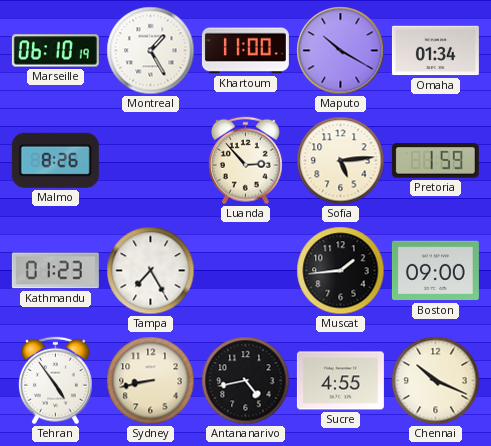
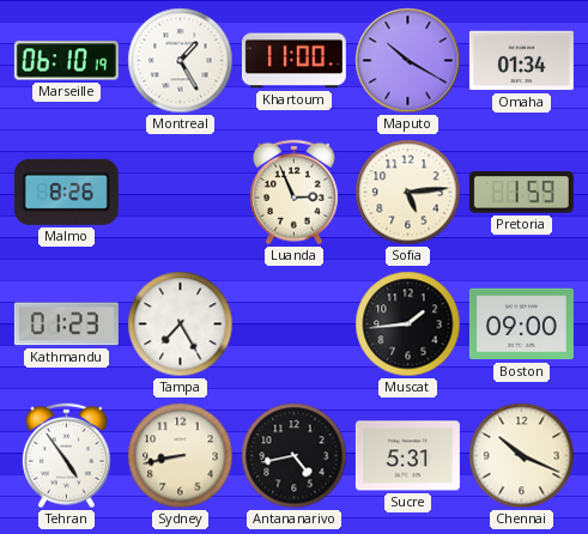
Luanda: 2:53 -> 2:56
Sucre: 4:55 -> 5:31
